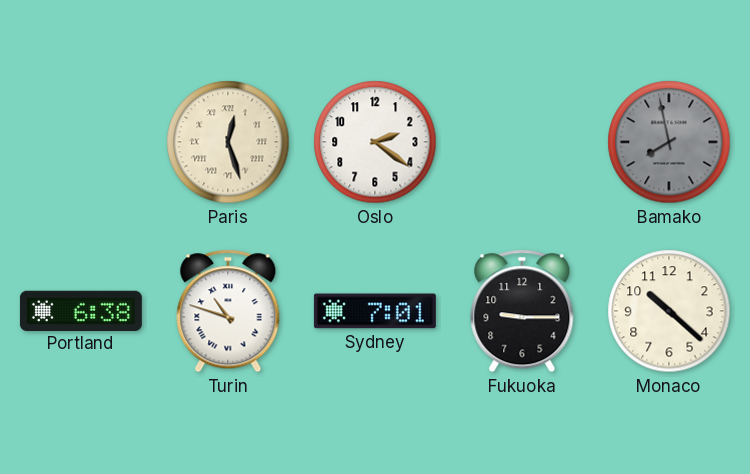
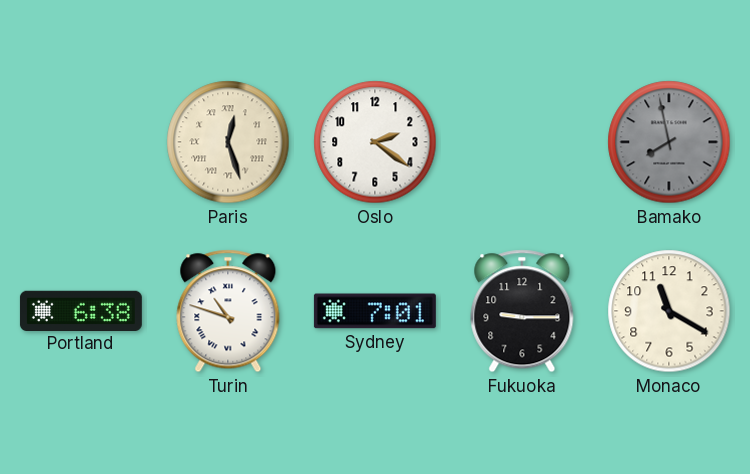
Monaco: 10:22 -> 11:20
